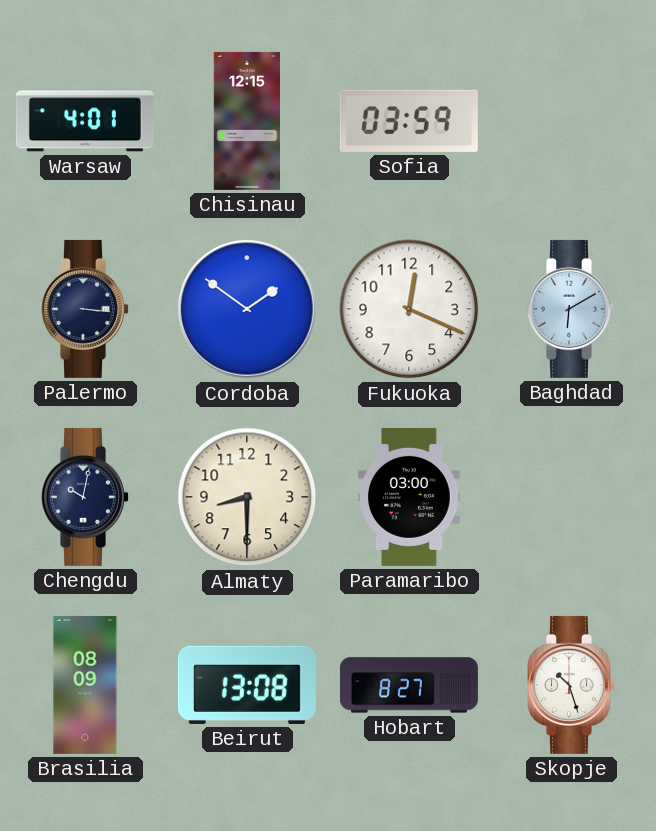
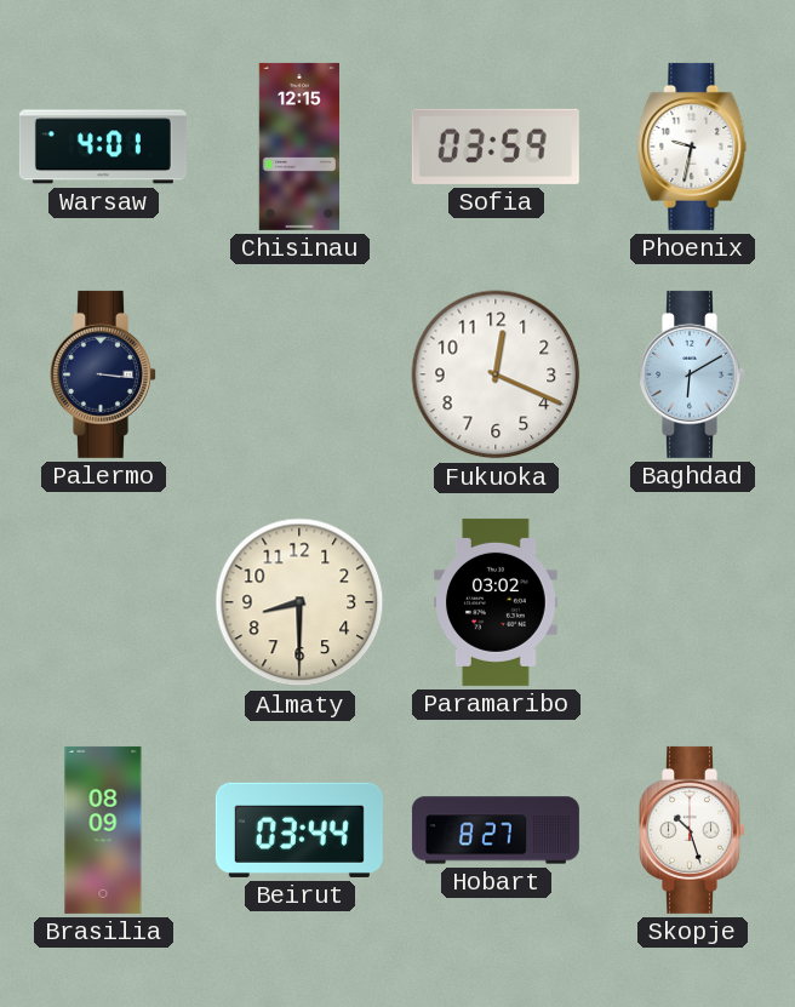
Phoenix: none -> 9:32
Cordoba: 1:51 -> none
Chengdu: 10:02 -> none
Paramaribo: 03:00 -> 03:02
Beirut: 13:08 -> 03:44
